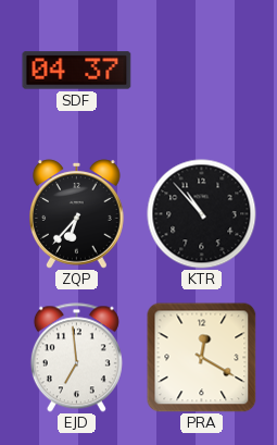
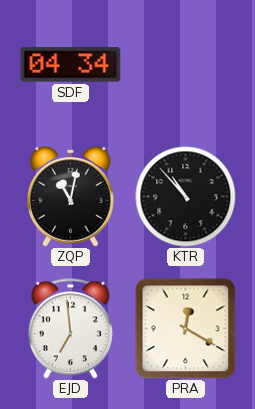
SDF: 04:37 -> 04:34
ZQP: 6:37 -> 11:02
